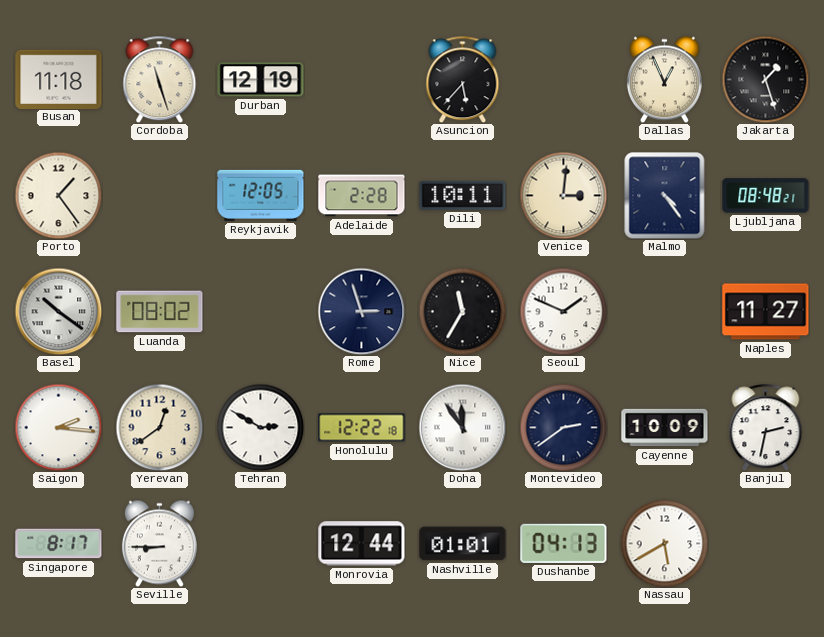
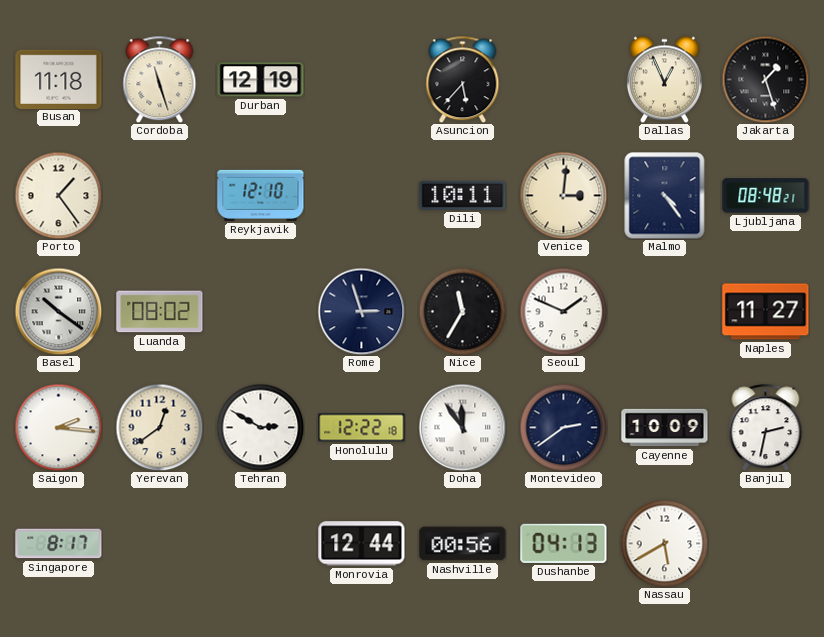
Reykjavik: 12:05 -> 12:10
Adelaide: 2:28 -> none
Seville: 8:45 -> none
Nashville: 01:01 -> 00:56
